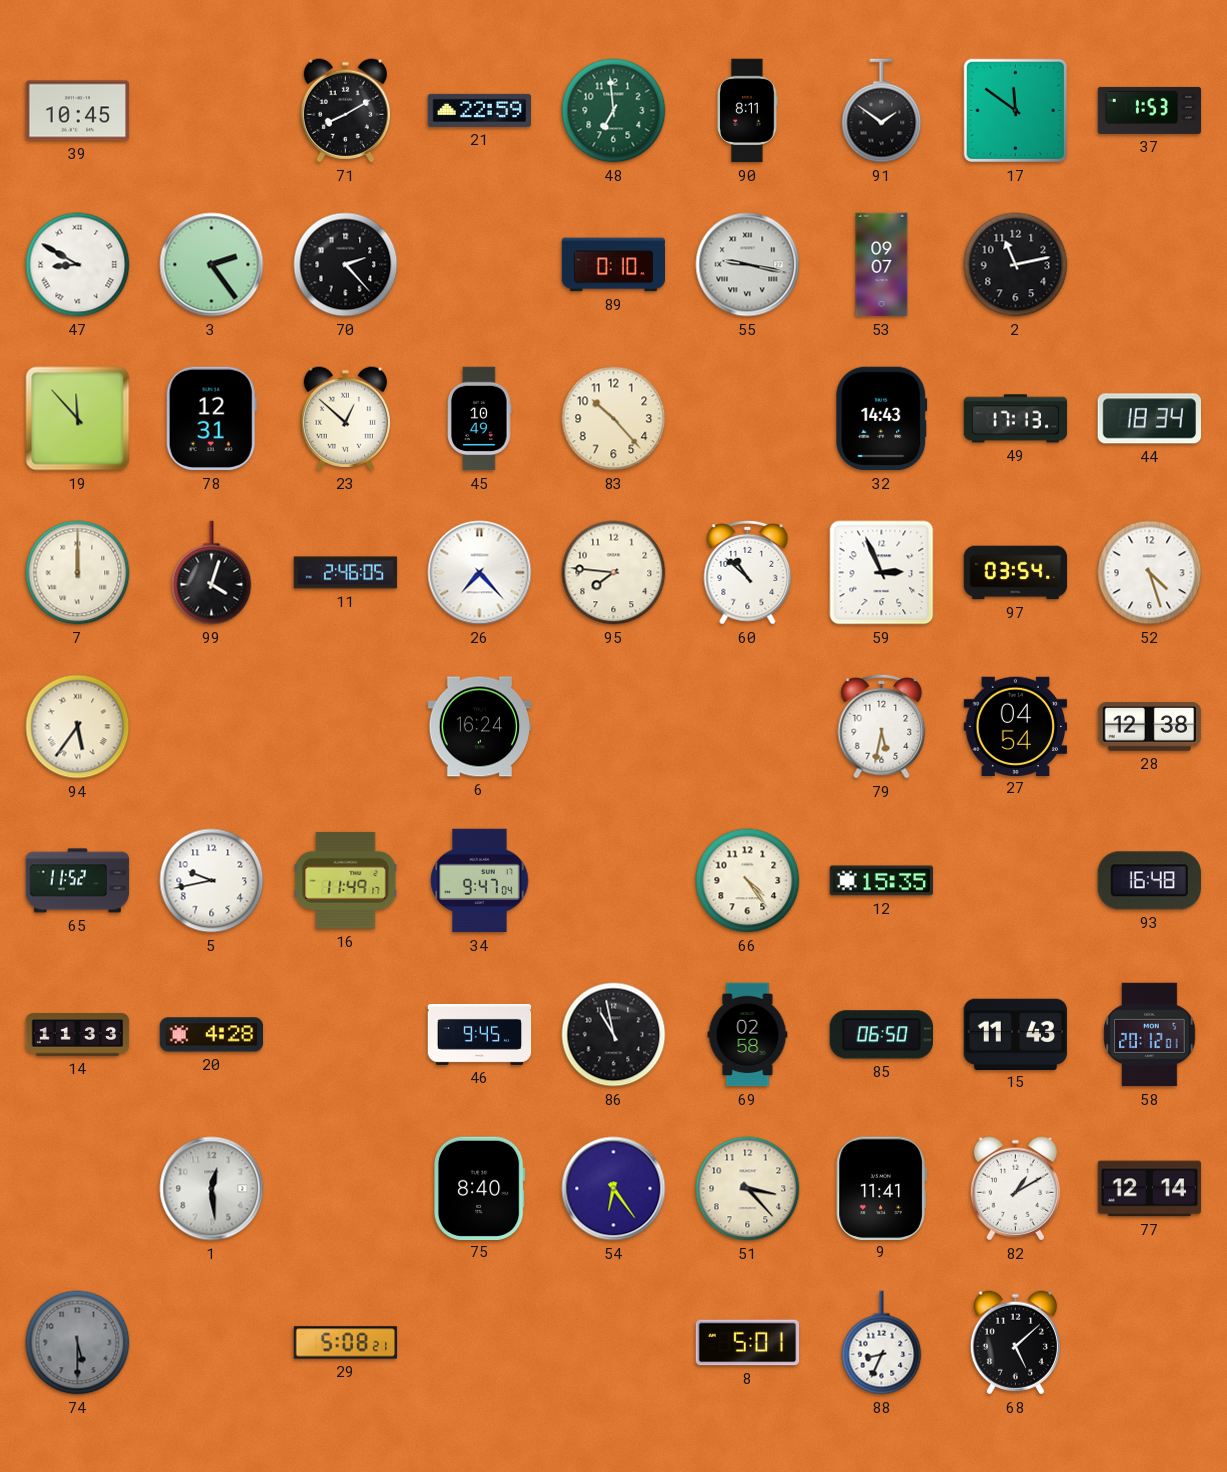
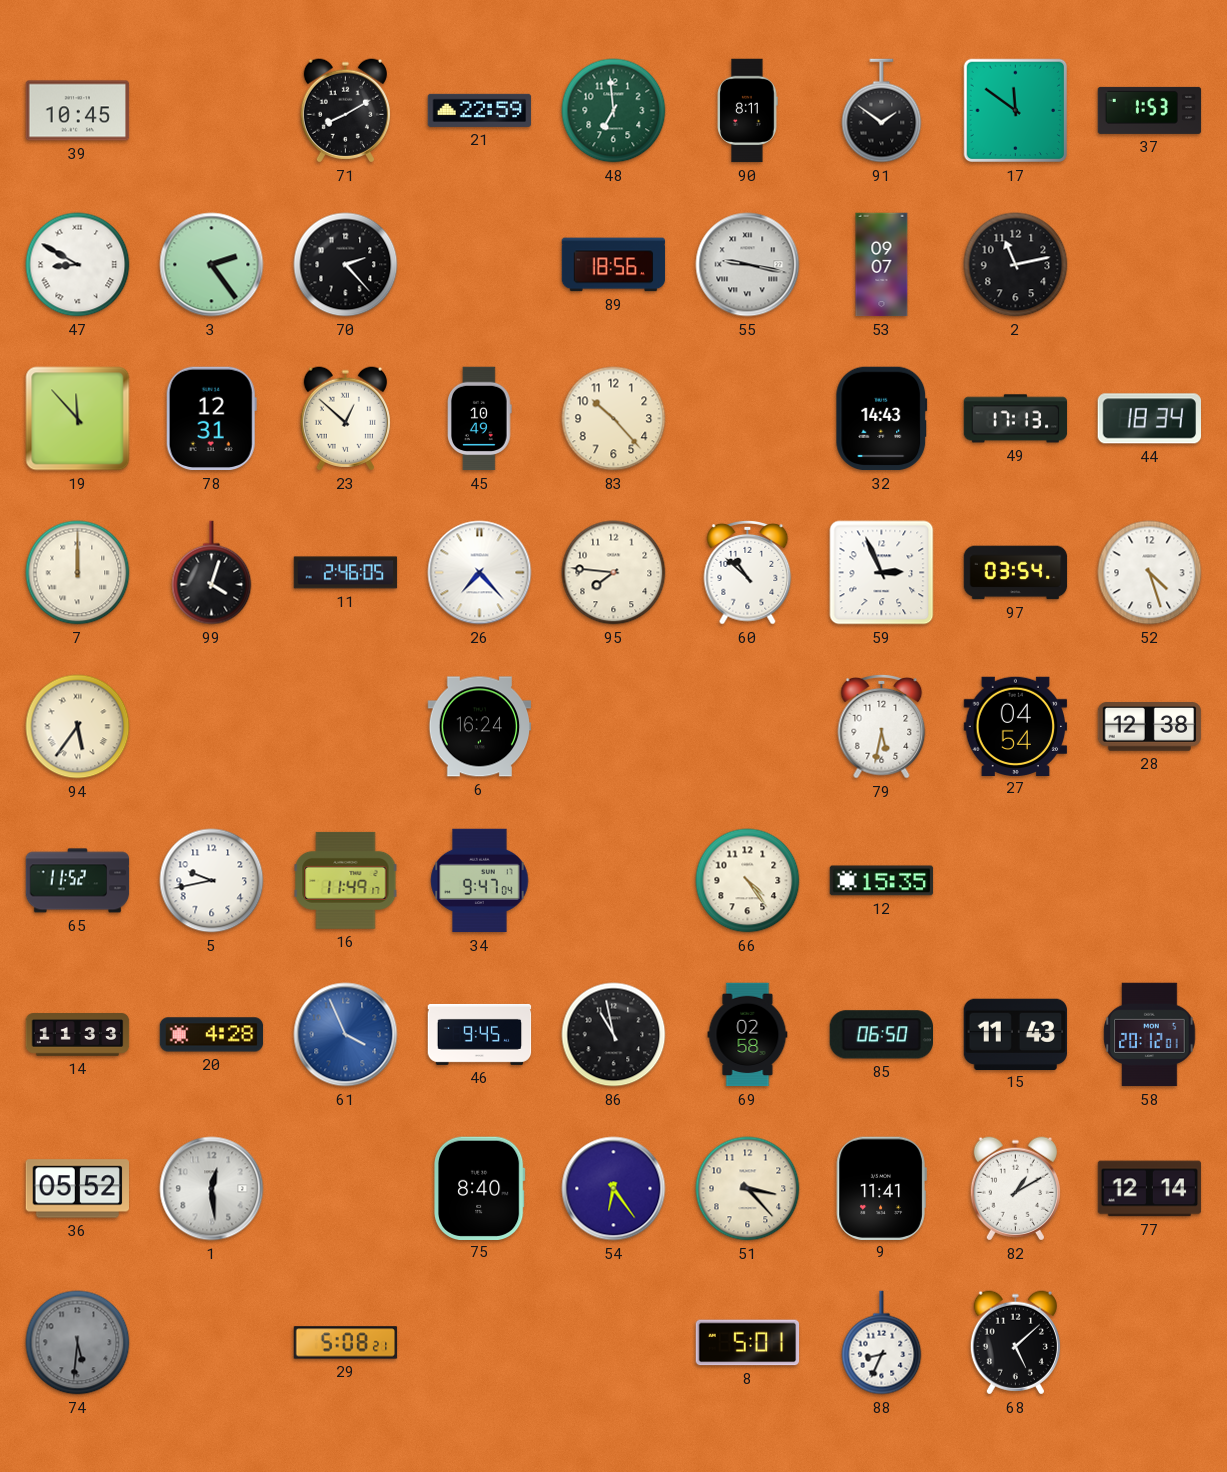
89: 0:10 -> 18:56
93: 16:48 -> none
61: none -> 3:56
36: none -> 05:52
74: 5:30 -> 5:31
